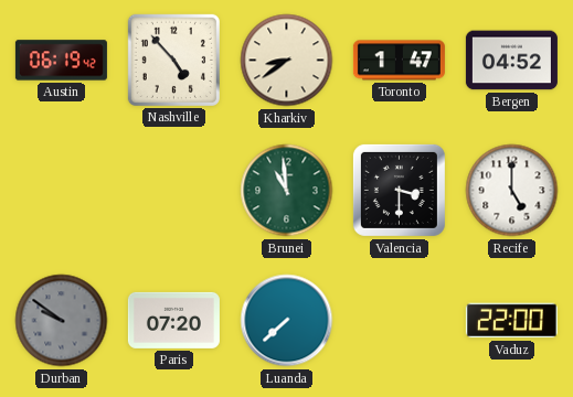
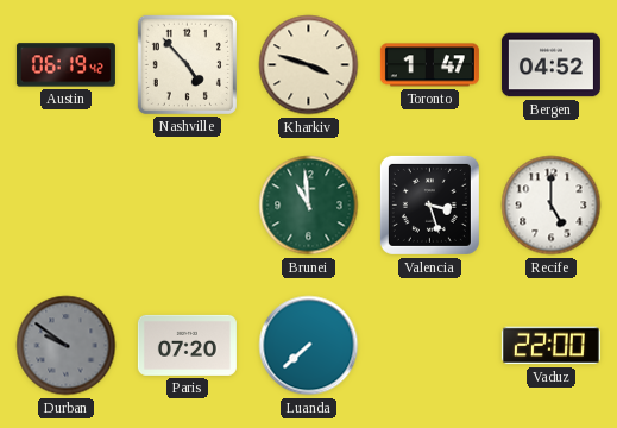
Kharkiv: 8:39 -> 3:48
Valencia: 3:30 -> 3:27
